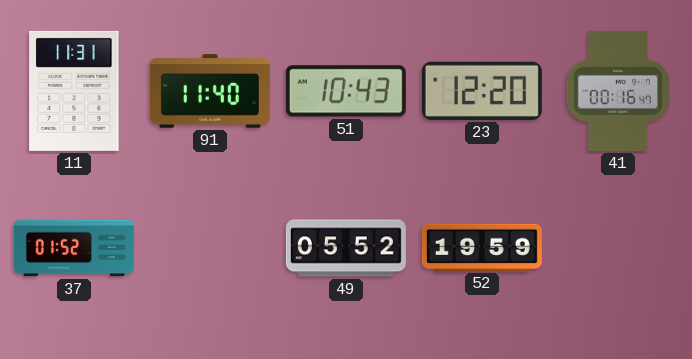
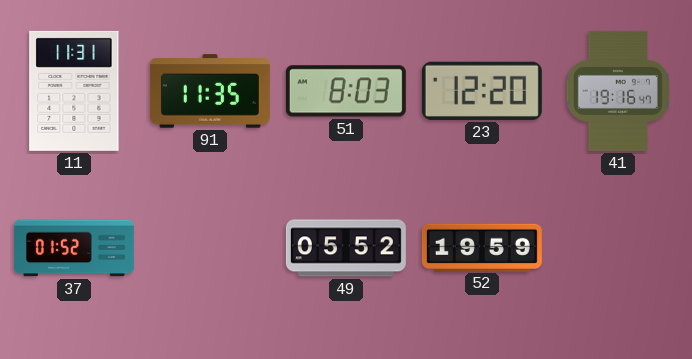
91: 11:40 -> 11:35
51: 10:43 -> 8:03
41: 00:16 -> 19:16
